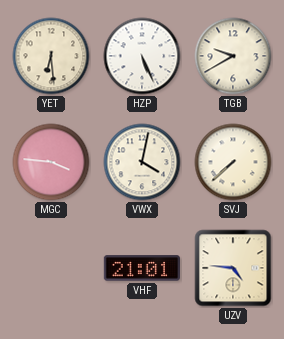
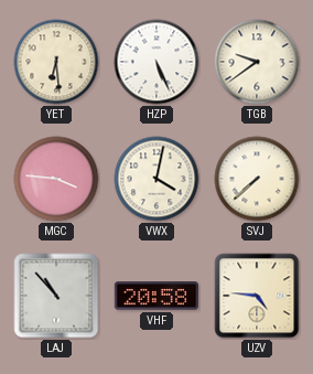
TGB: 9:40 -> 9:39
LAJ: none -> 10:53
VHF: 21:01 -> 20:58
